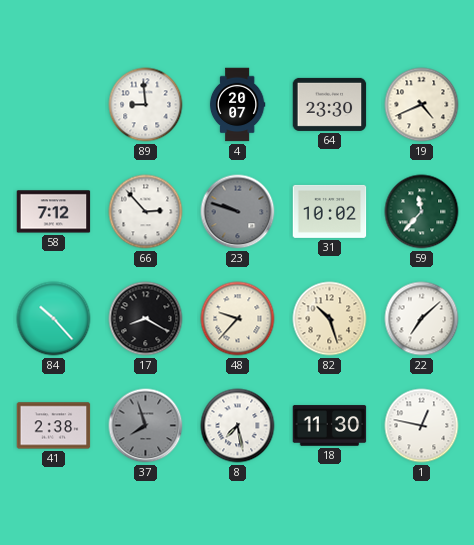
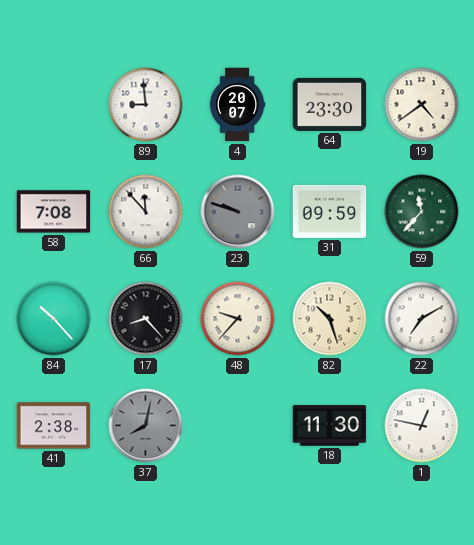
19: 4:41 -> 4:39
58: 7:12 -> 7:08
66: 2:53 -> 11:53
31: 10:02 -> 09:59
17: 8:20 -> 8:23
22: 7:08 -> 7:10
37: 7:57 -> 8:02
8: 7:28 -> none
